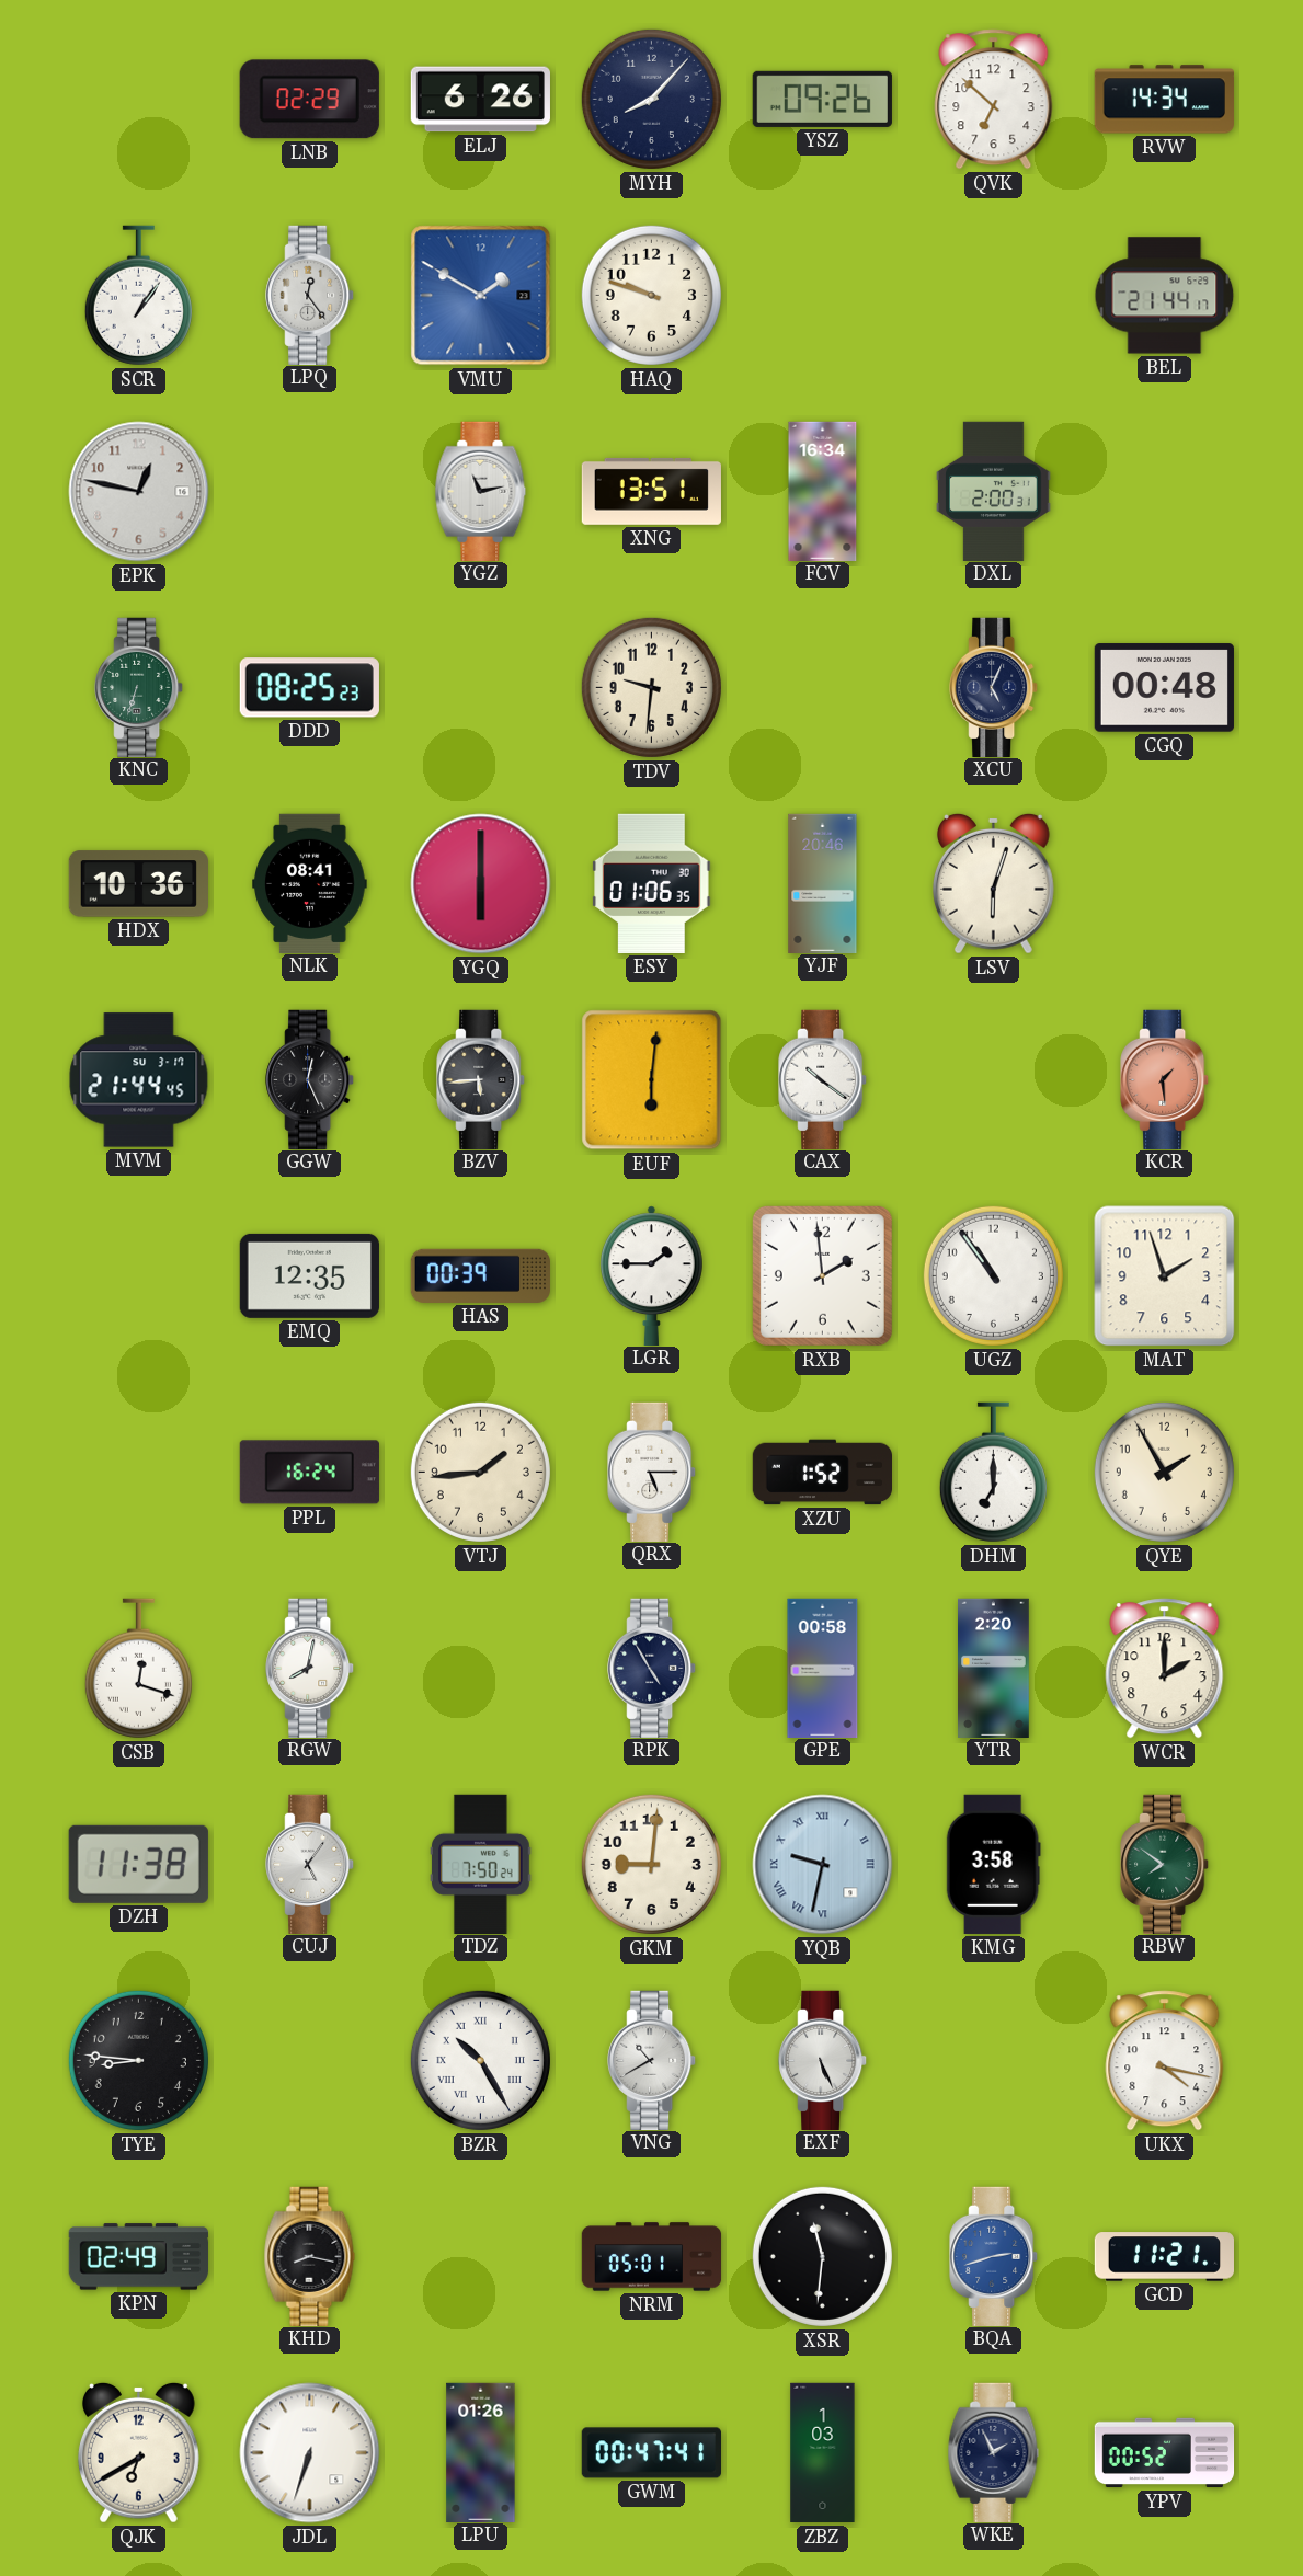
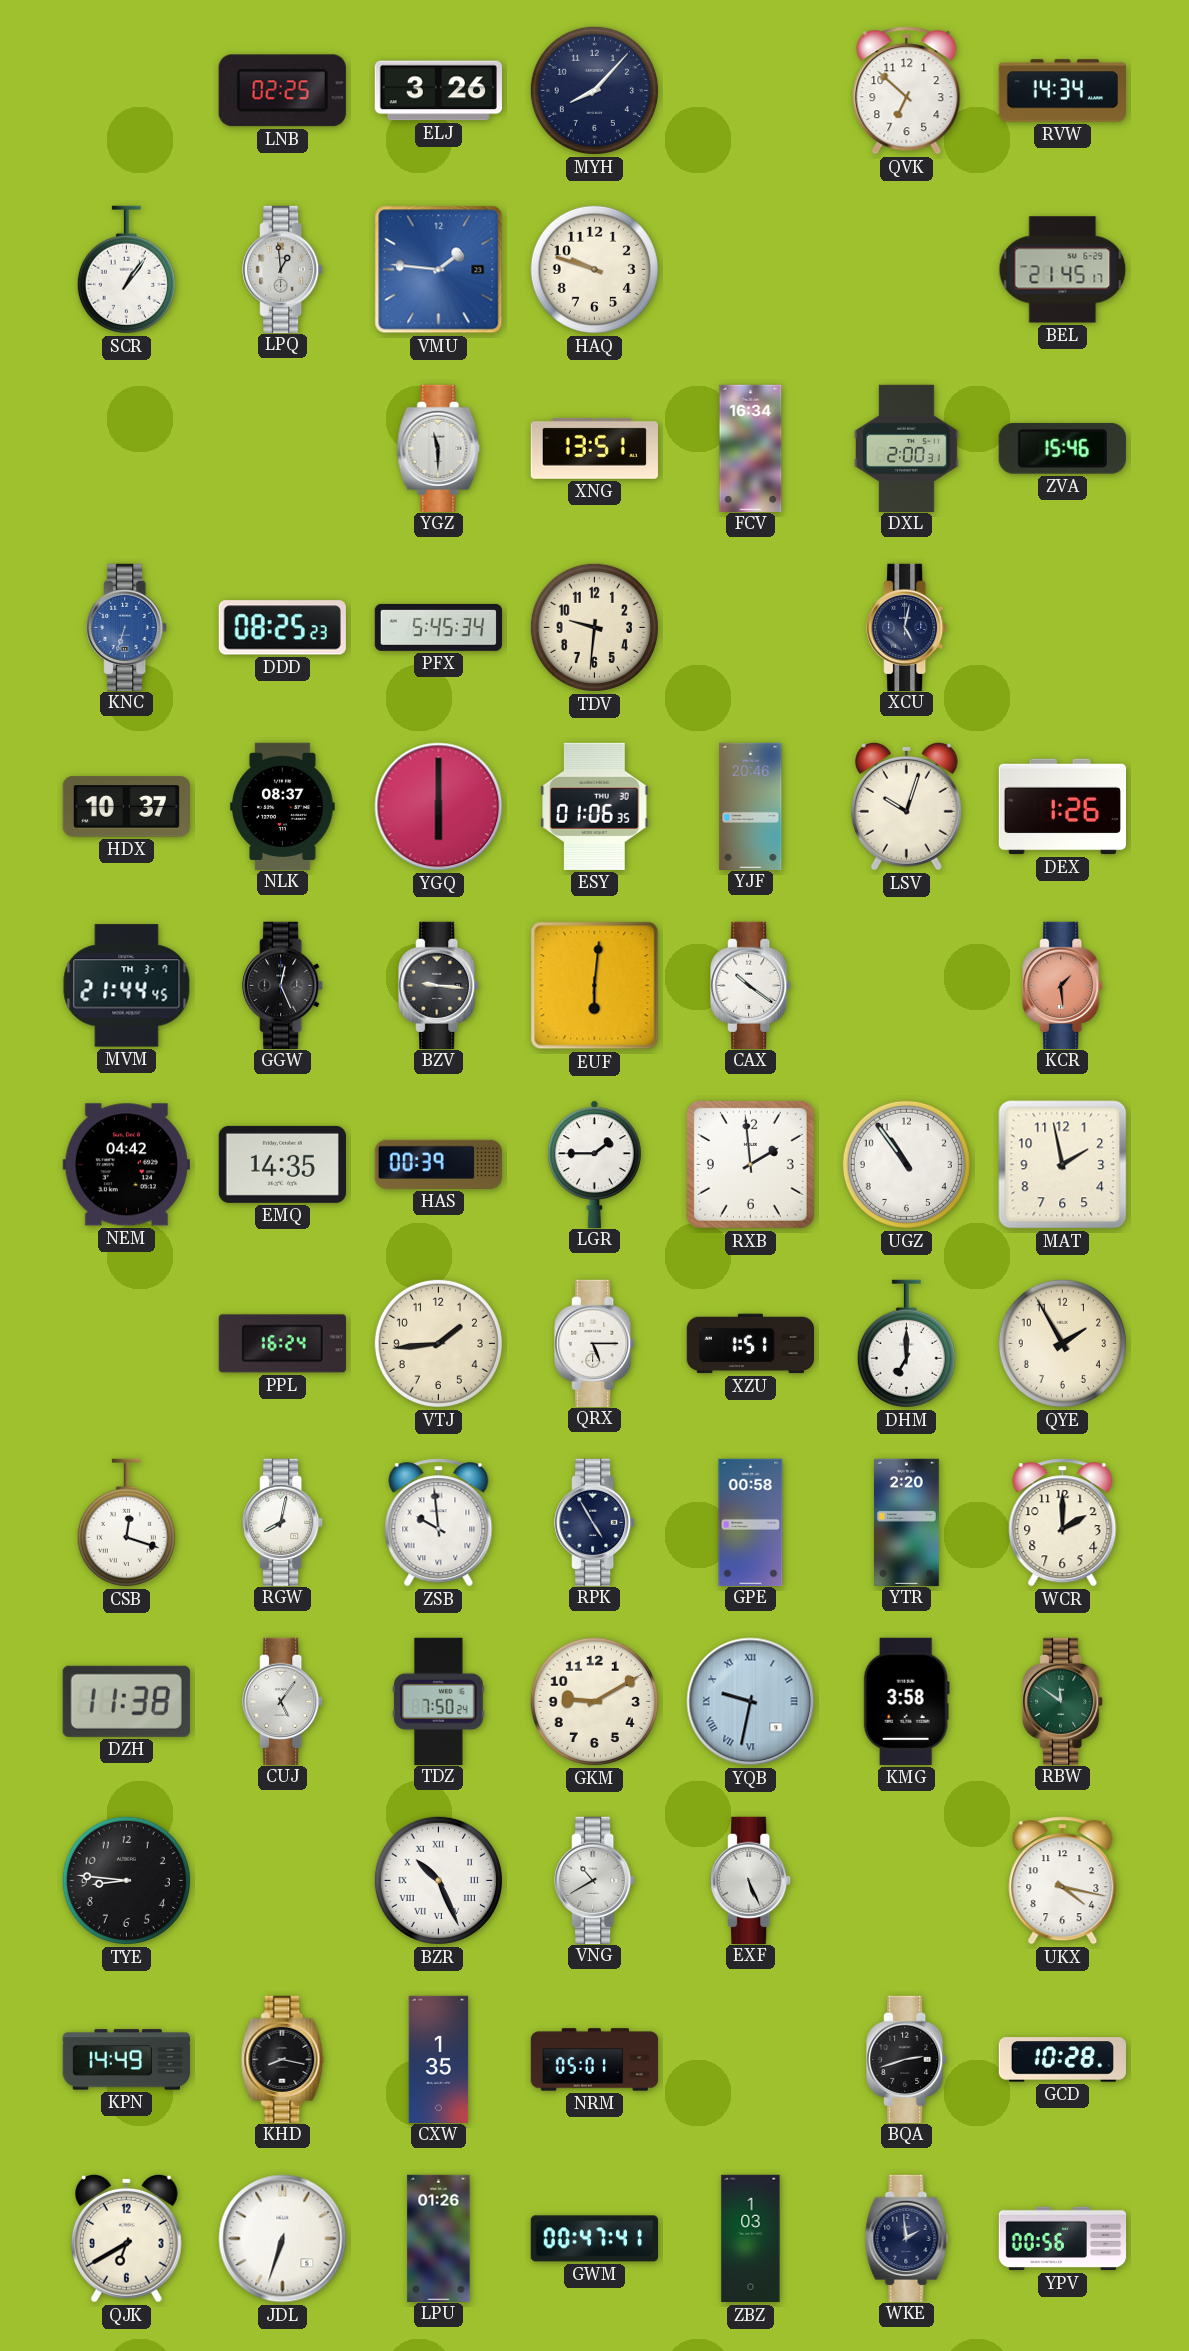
LNB: 02:29 -> 02:25
ELJ: 6:26 -> 3:26
YSZ: 09:26 -> none
LPQ: 12:24 -> 12:59
VMU: 1:50 -> 1:46
BEL: 21:44 -> 21:45
EPK: 12:47 -> none
YGZ: 11:13 -> 11:30
ZVA: none -> 15:46
KNC dial: green -> blue
PFX: none -> 5:45
XCU: 5:04 -> 5:02
CGQ: 00:48 -> none
HDX: 10:36 -> 10:37
NLK: 08:41 -> 08:37
LSV: 6:03 -> 10:03
DEX: none -> 1:26
MVM date: SU 3-17 -> TH 3-7
BZV: 5:44 -> 9:16
NEM: none -> 04:42
EMQ: 12:35 -> 14:35
MAT: 1:57 -> 1:58
XZU: 1:52 -> 1:51
ZSB: none -> 9:59
GKM: 9:01 -> 9:10
RBW: 7:51 -> 11:51
BZR: 10:25 -> 10:26
KPN: 02:49 -> 14:49
CXW: none -> 1:35
XSR: 11:31 -> none
BQA dial: blue -> black
GCD: 11:21 -> 10:28
WKE: 1:56 -> 1:59
YPV: 00:52 -> 00:56
